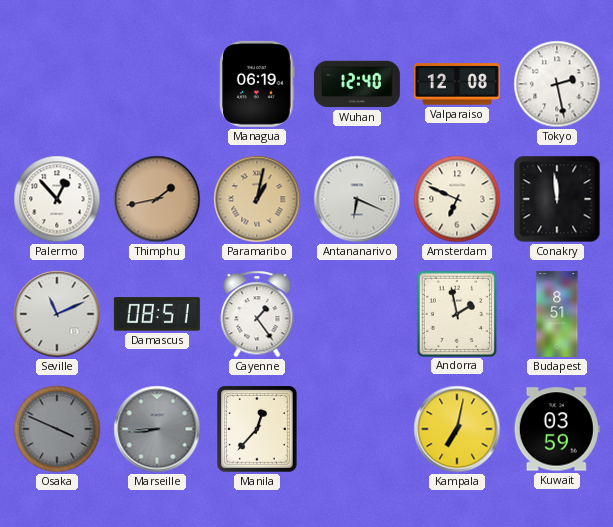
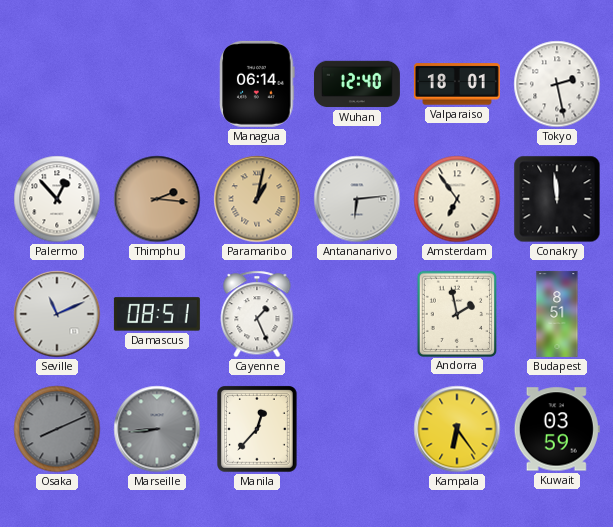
Managua: 06:19 -> 06:14
Valparaiso: 12:08 -> 18:01
Thimphu: 1:43 -> 2:16
Antananarivo: 6:19 -> 6:14
Amsterdam: 6:49 -> 6:54
Cayenne: 1:24 -> 1:26
Osaka: 3:49 -> 8:11
Kampala: 7:02 -> 6:24
